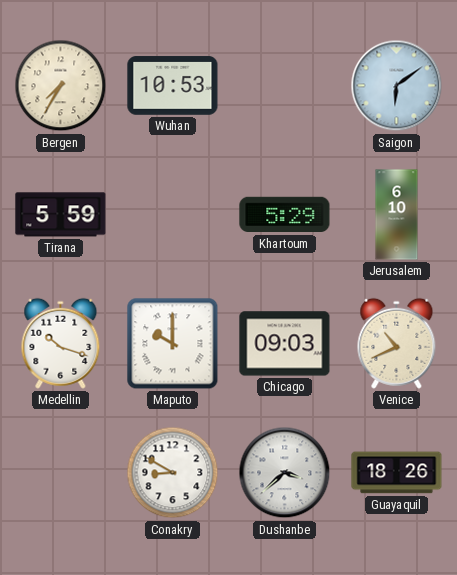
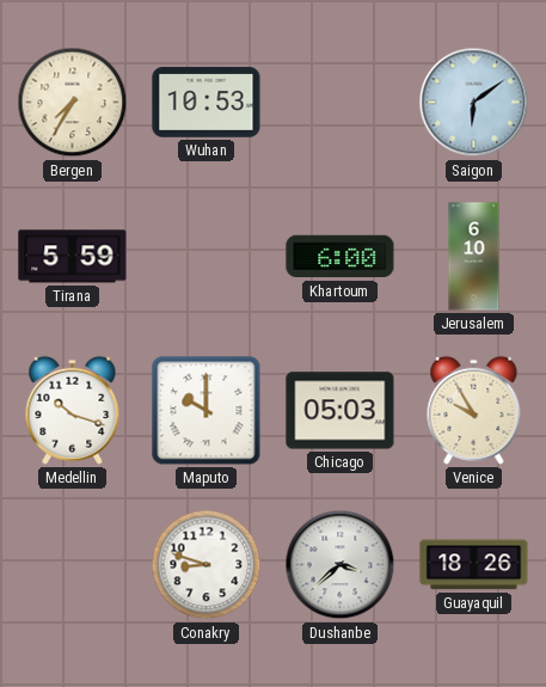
Khartoum: 5:29 -> 6:00
Chicago: 09:03 -> 05:03
Venice: 10:41 -> 9:55
Conakry: 8:50 -> 8:48
